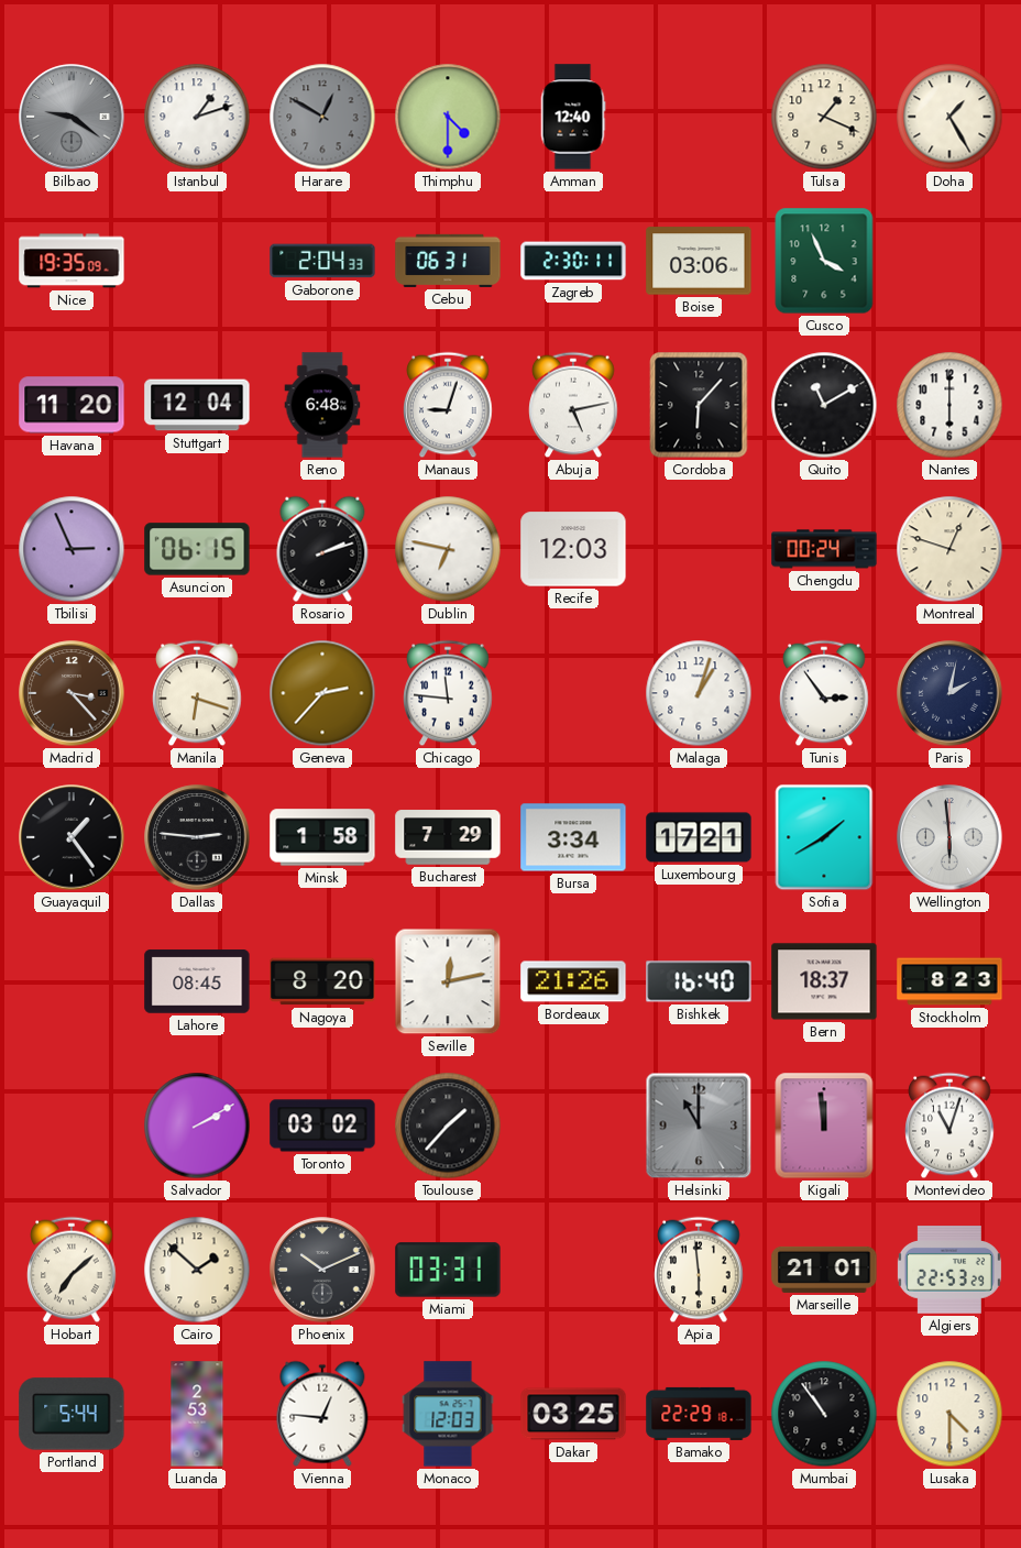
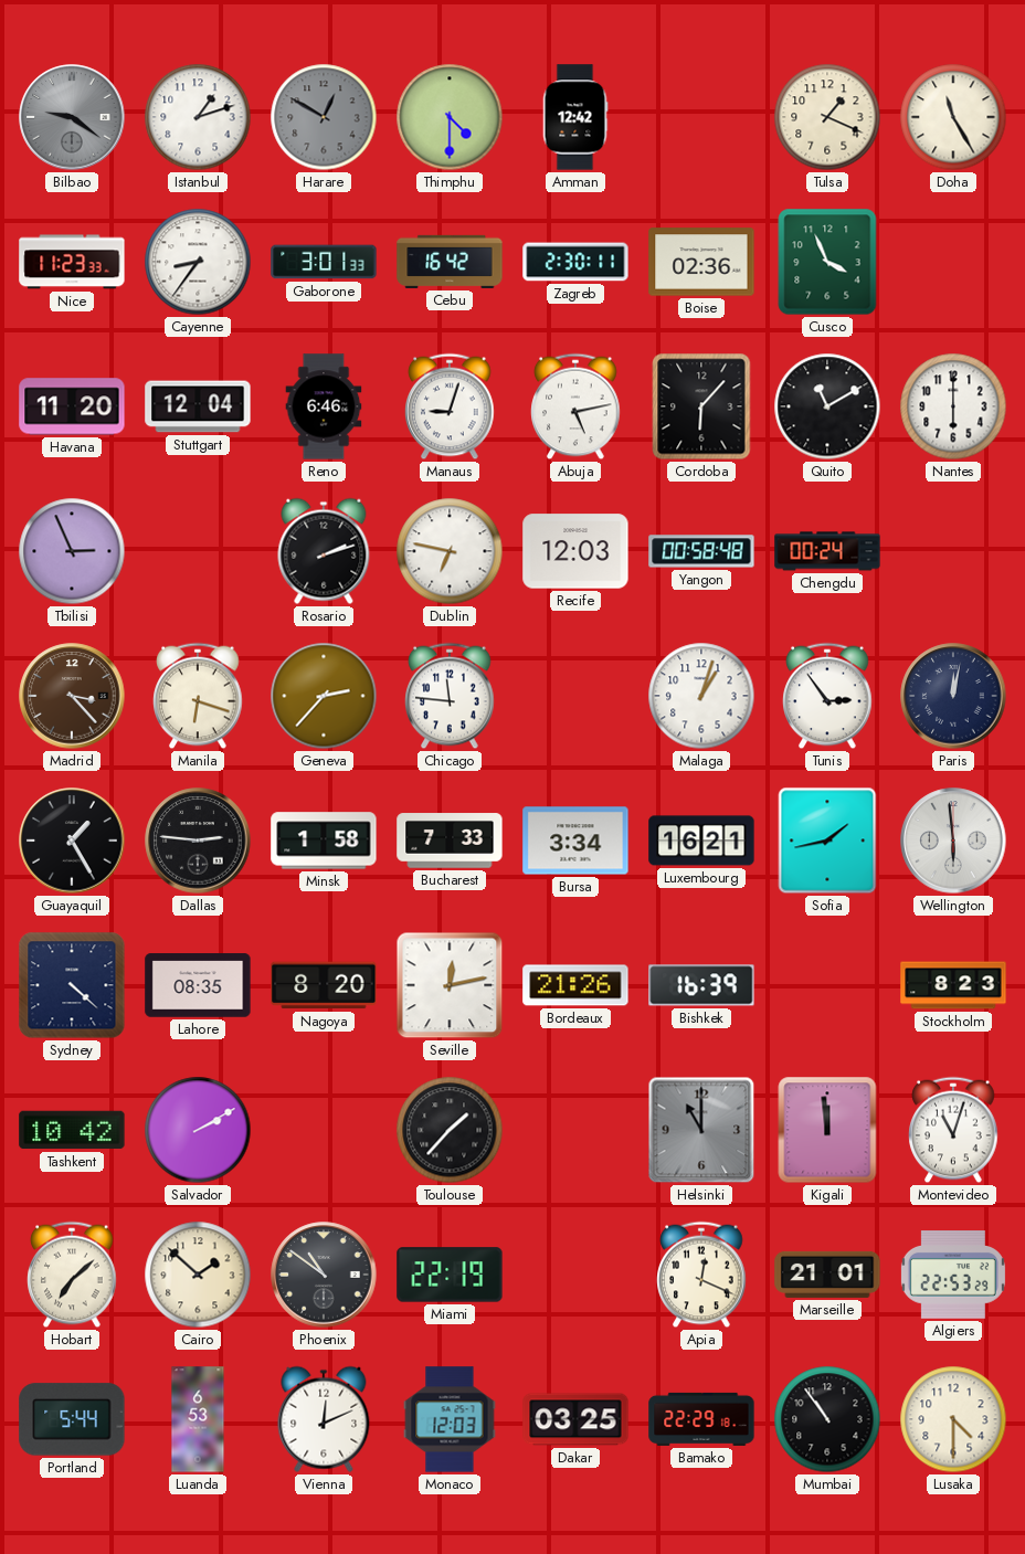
Amman: 12:40 -> 12:42
Doha: 1:25 -> 11:25
Nice: 19:35 -> 11:23
Cayenne: none -> 8:36
Gaborone: 2:04 -> 3:01
Cebu: 06:31 -> 16:42
Boise: 03:06 -> 02:36
Reno: 6:48 -> 6:46
Asuncion: 06:15 -> none
Yangon: none -> 00:58
Montreal: 12:48 -> none
Paris: 2:02 -> 12:02
Guayaquil: 1:24 -> 1:25
Bucharest: 7:29 -> 7:33
Luxembourg: 17:21 -> 16:21
Sofia: 1:40 -> 1:43
Sydney: none -> 4:22
Lahore: 08:45 -> 08:35
Bishkek: 16:40 -> 16:39
Bern: 18:37 -> none
Tashkent: none -> 10:42
Toronto: 03:02 -> none
Phoenix: 10:11 -> 10:51
Miami: 03:31 -> 22:19
Apia: 5:59 -> 12:19
Luanda: 2:53 -> 6:53
Vienna: 12:46 -> 12:11
